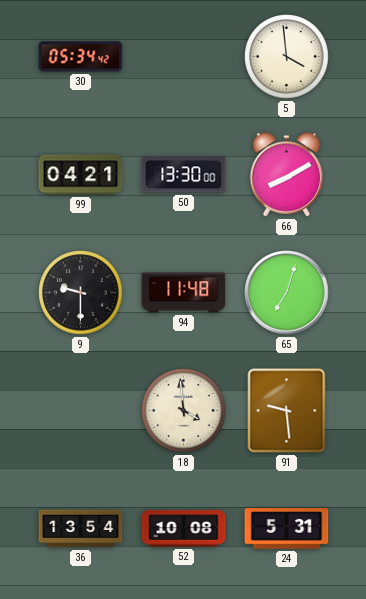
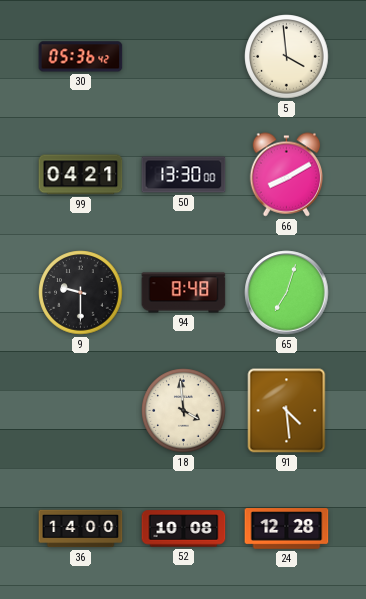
30: 05:34 -> 05:36
94: 11:48 -> 8:48
91: 9:29 -> 4:29
36: 13:54 -> 14:00
24: 5:31 -> 12:28
